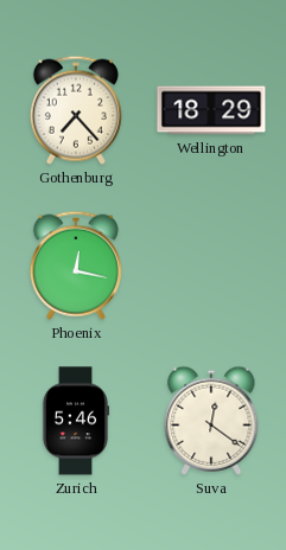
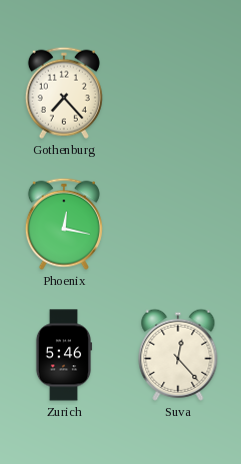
Wellington: 18:29 -> none
Suva: 12:21 -> 12:23
